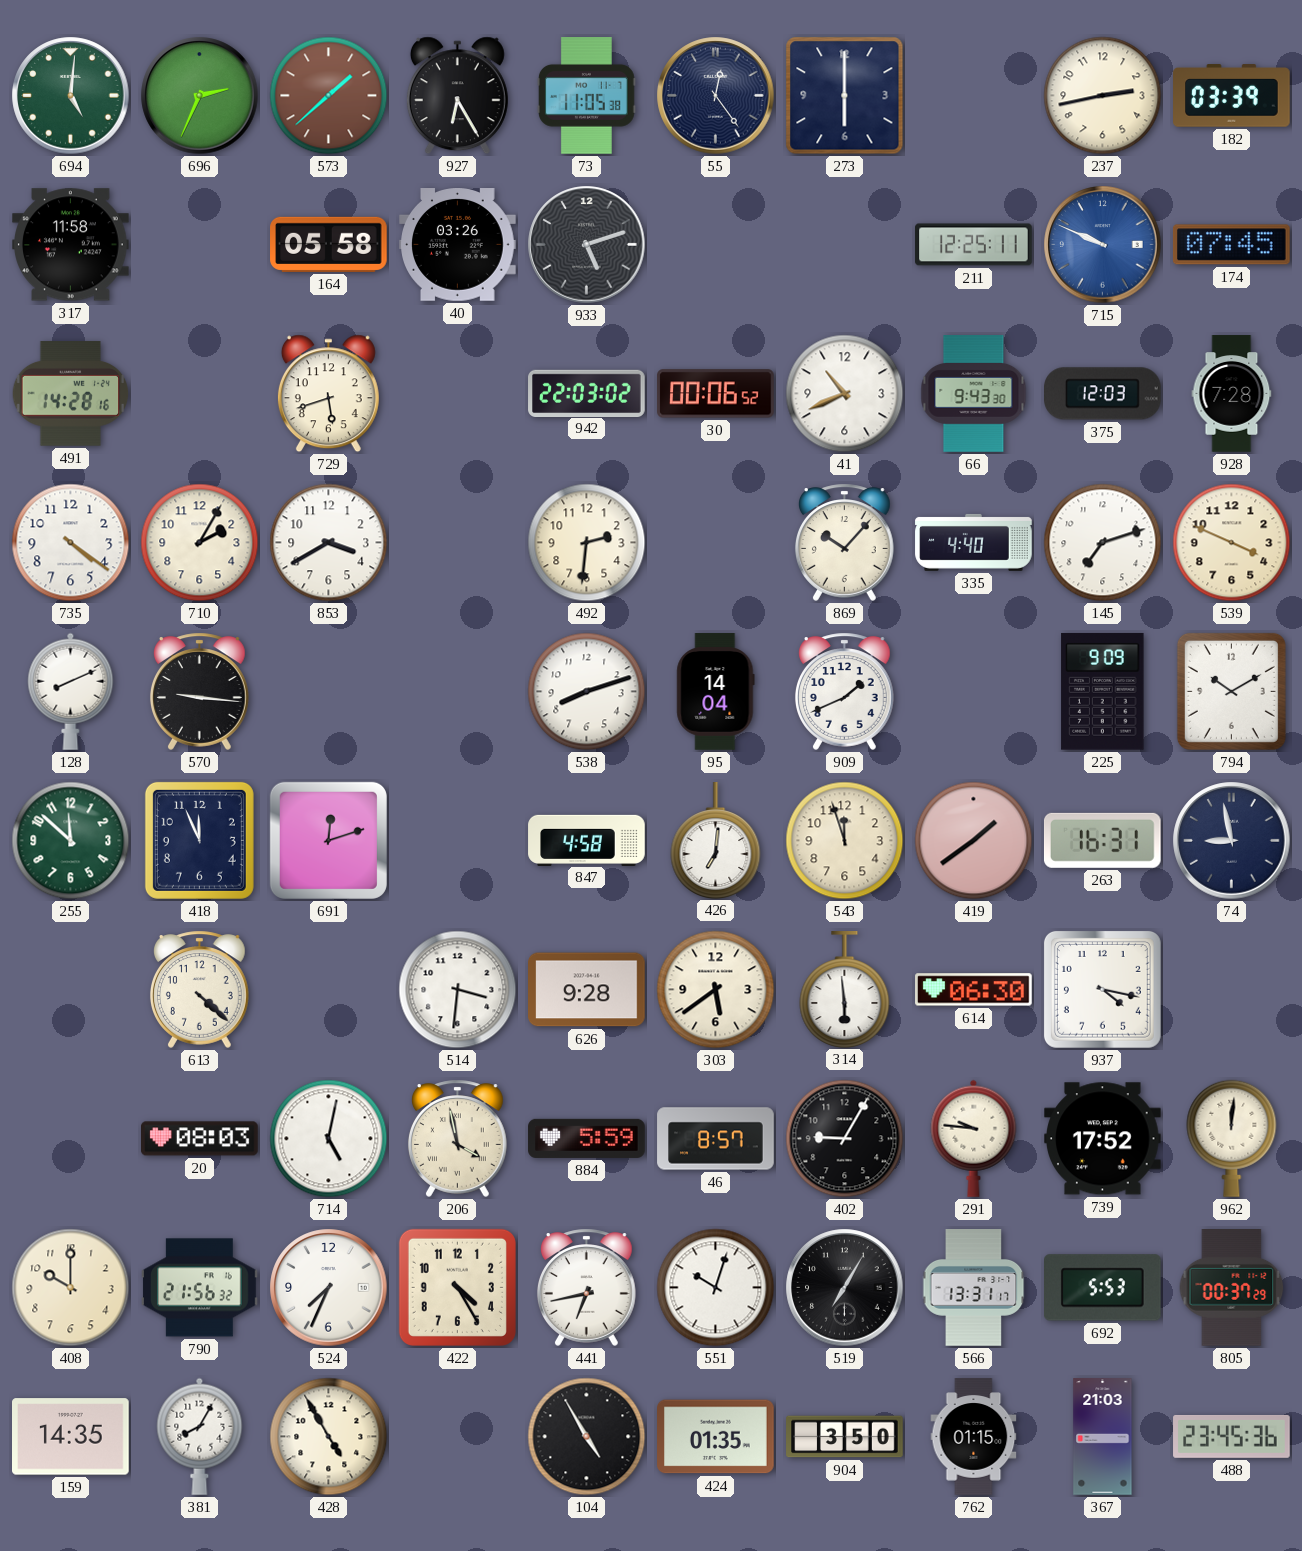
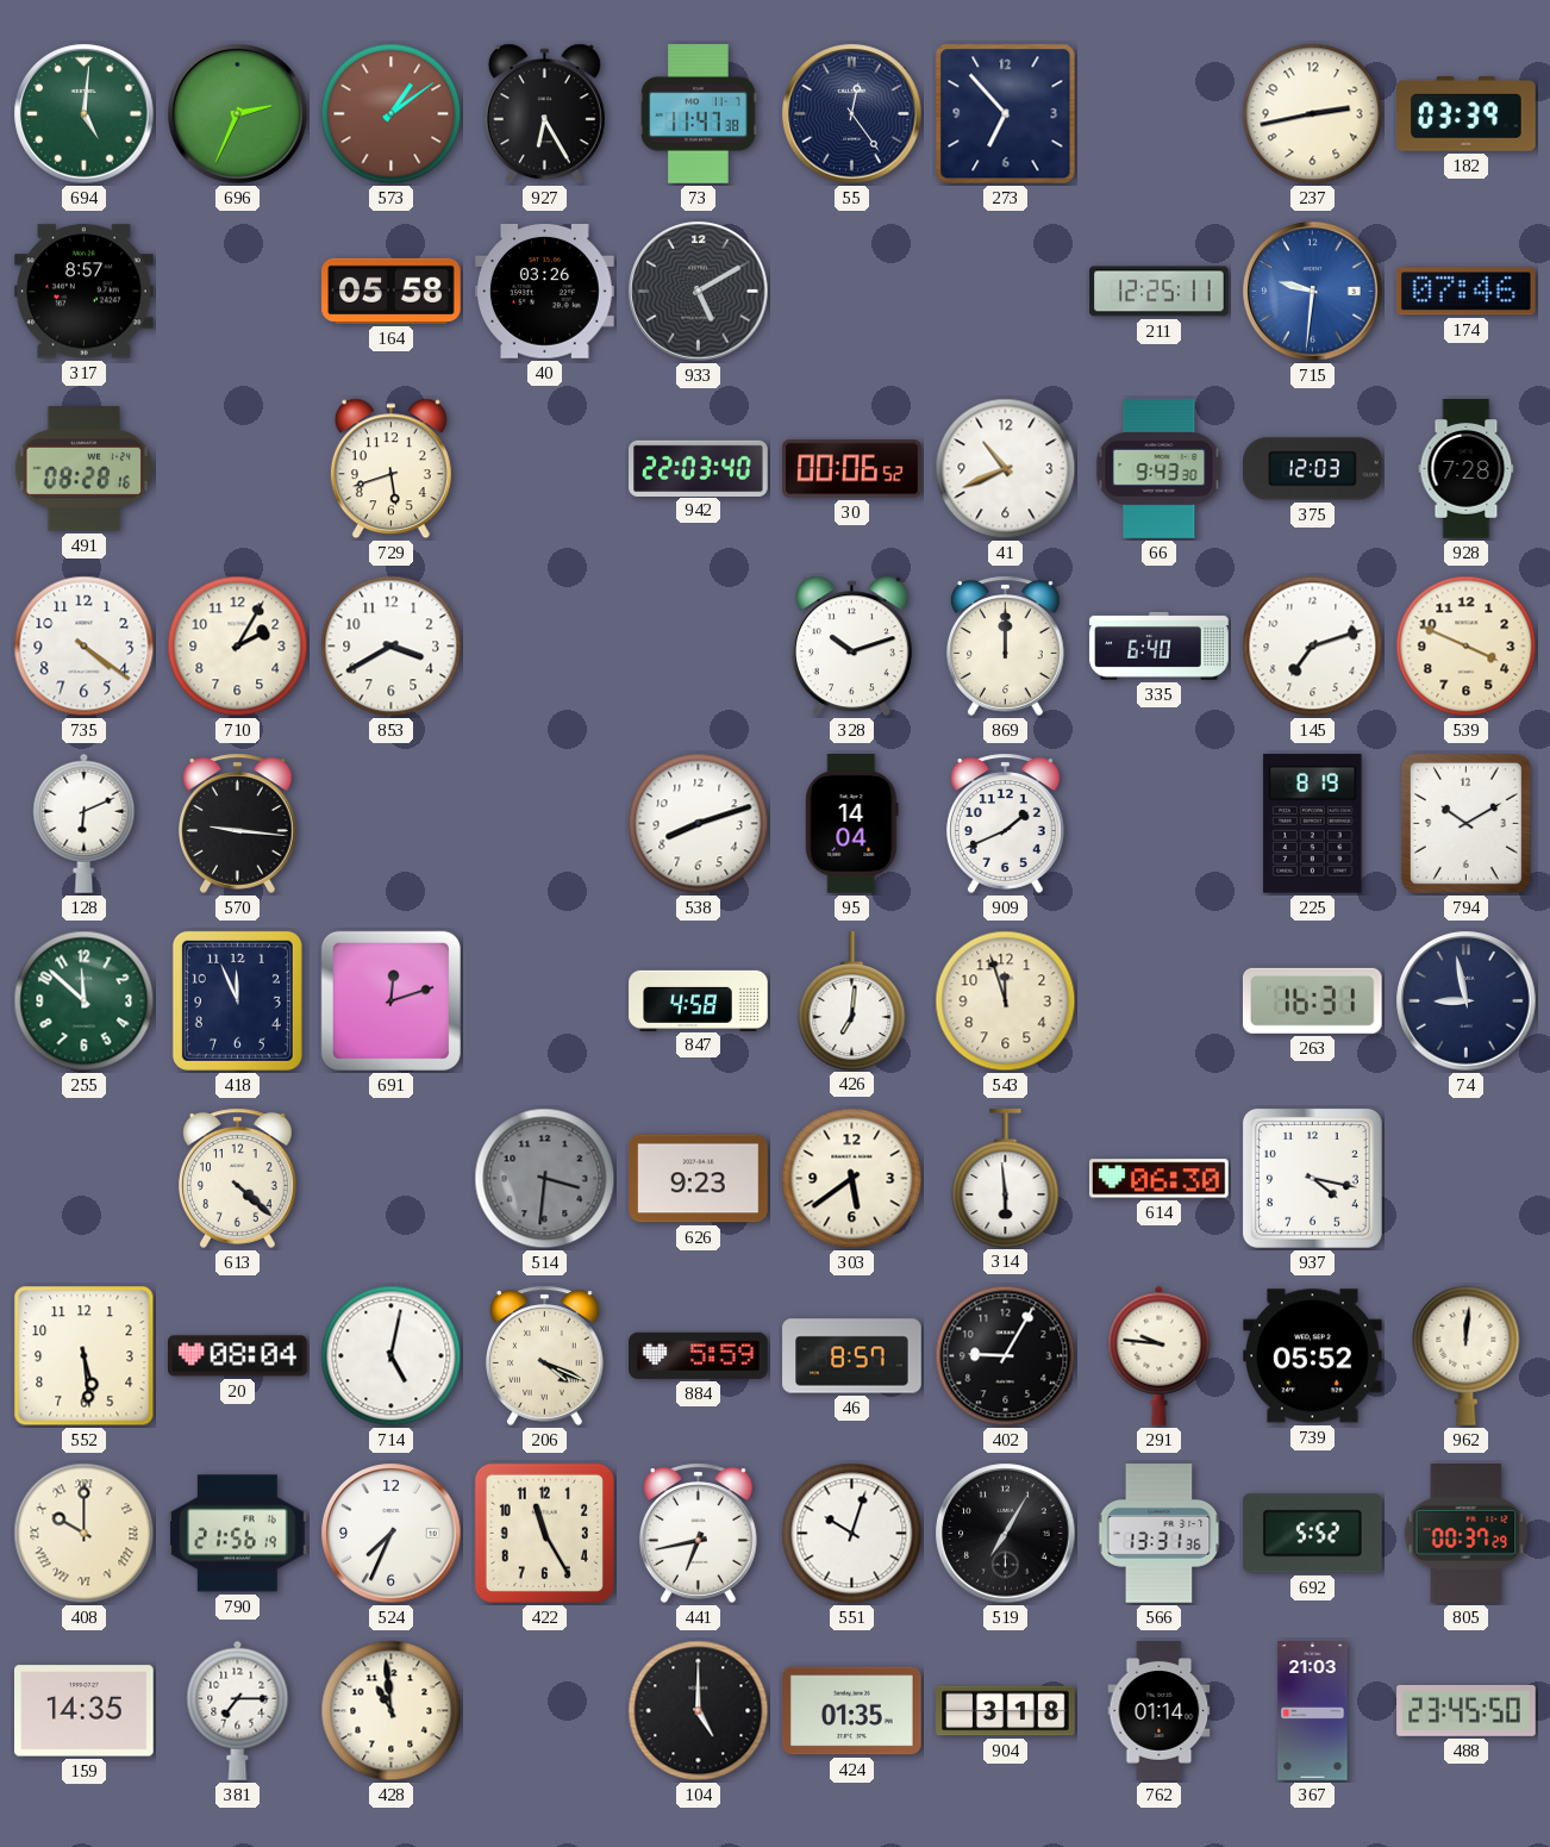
573: 1:38 -> 1:09
73: 11:05 -> 11:47
273: 6:00 -> 6:53
317: 11:58 -> 8:57
933: 5:12 -> 5:10
715: 9:49 -> 9:31
174: 07:45 -> 07:46
491: 14:28 -> 08:28
942: 22:03:02 -> 22:03:40
492: 2:31 -> none
328: none -> 10:12
869: 10:07 -> 12:00
335: 4:40 -> 6:40
128: 8:11 -> 6:11
225: 9:09 -> 8:19
419: 1:39 -> none
514 dial: white -> grey
626: 9:28 -> 9:23
552: none -> 5:29
20: 08:03 -> 08:04
206: 3:58 -> 4:19
739: 17:52 -> 05:52
408 numerals: Arabic -> Roman
790: 21:56:32 -> 21:56:19
422: 4:25 -> 11:25
566: 13:31:17 -> 13:31:36
692: 5:53 -> 5:52
381: 8:05 -> 7:15
428: 4:55 -> 10:59
104: 4:55 -> 5:00
904: 3:50 -> 3:18
762: 01:15 -> 01:14
488: 23:45:36 -> 23:45:50
